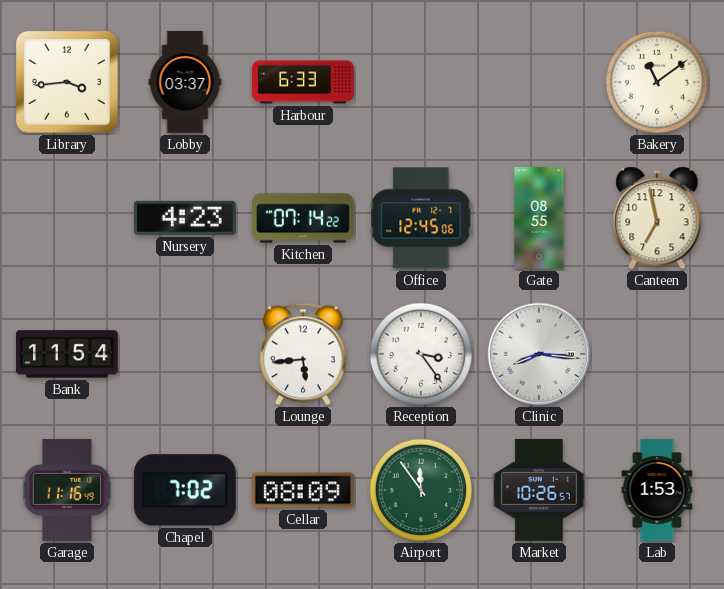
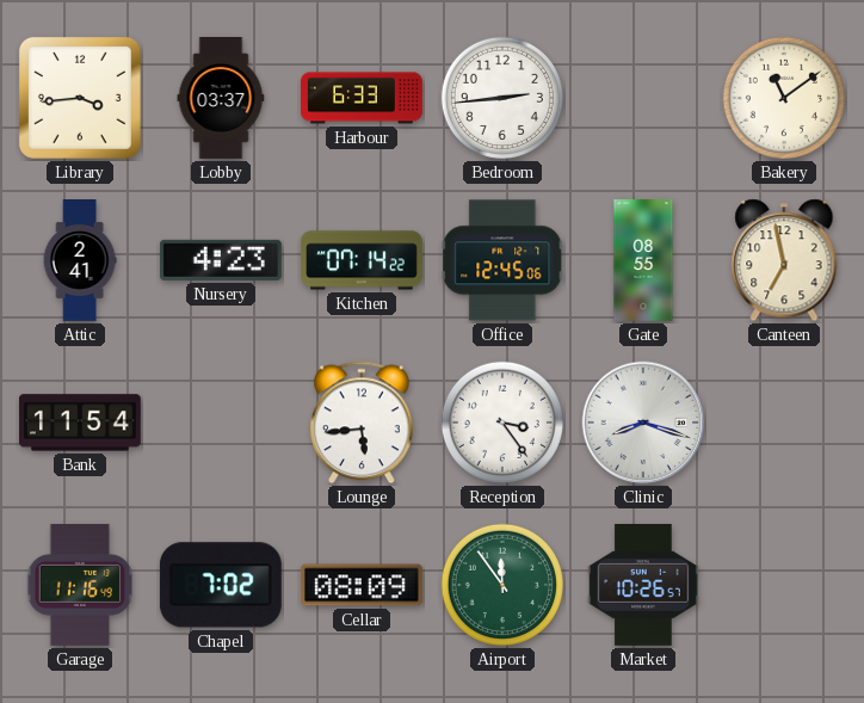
Bedroom: none -> 2:44
Attic: none -> 2:41
Clinic: 8:16 -> 8:18
Lab: 1:53 -> none
